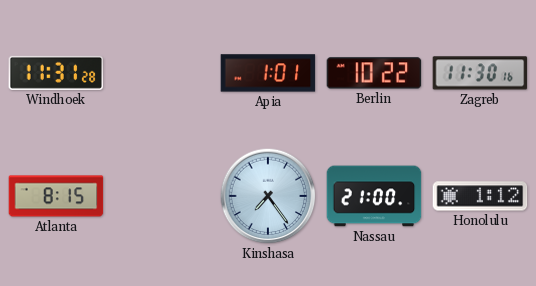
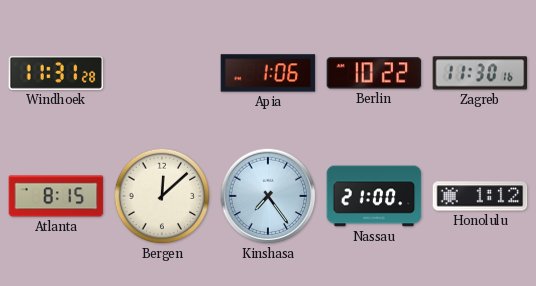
Apia: 1:01 -> 1:06
Bergen: none -> 12:08
